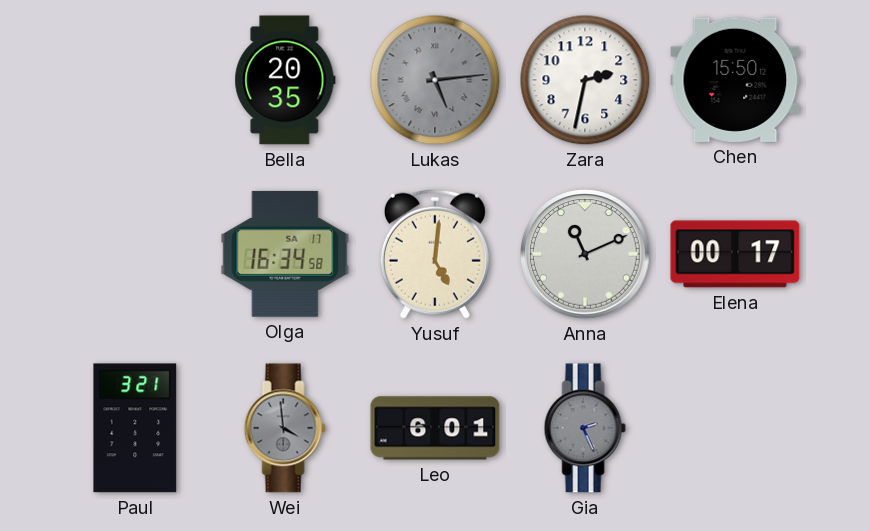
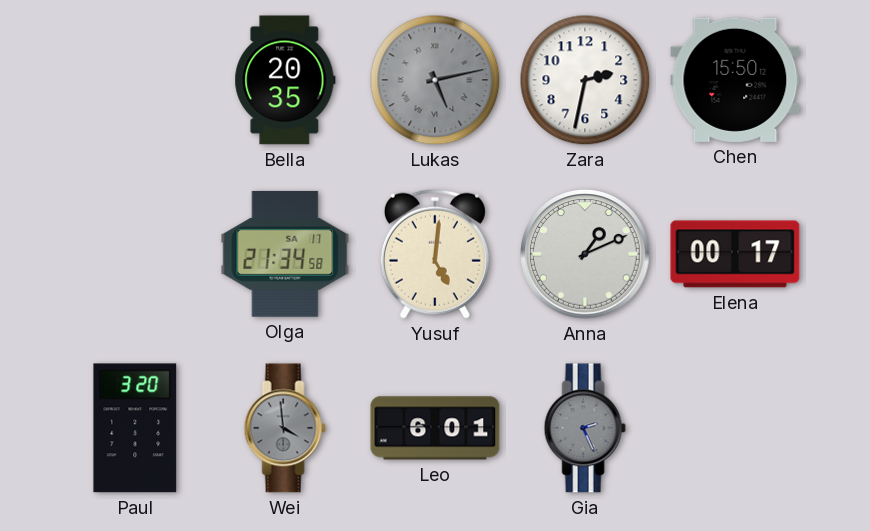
Lukas: 5:14 -> 5:13
Olga: 16:34 -> 21:34
Anna: 11:11 -> 1:11
Paul: 3:21 -> 3:20
